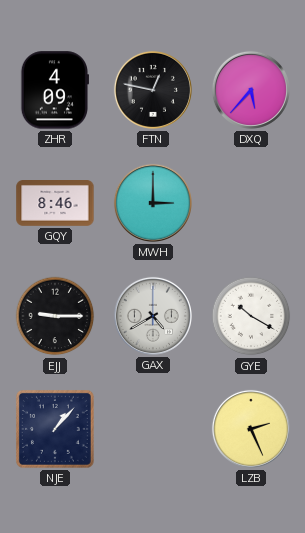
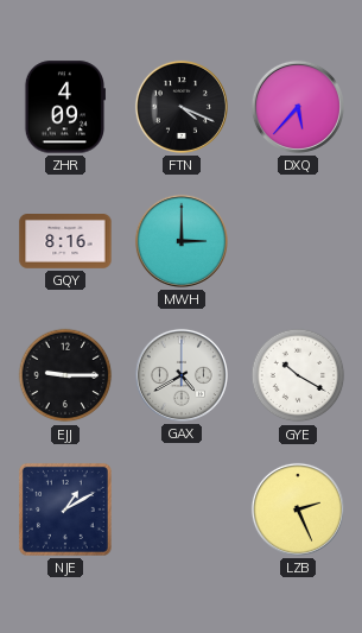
FTN: 12:47 -> 4:19
GQY: 8:46 -> 8:16
NJE: 1:07 -> 1:10
